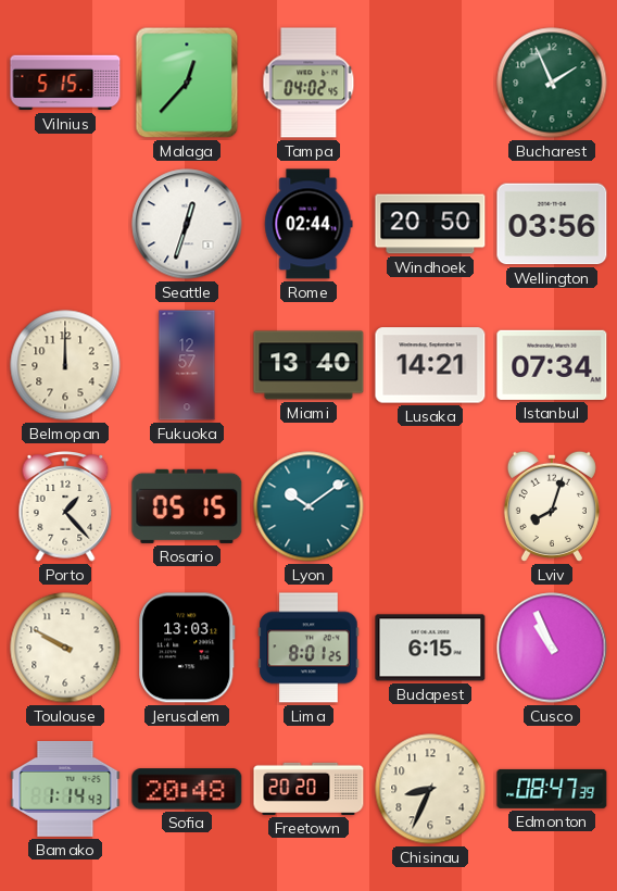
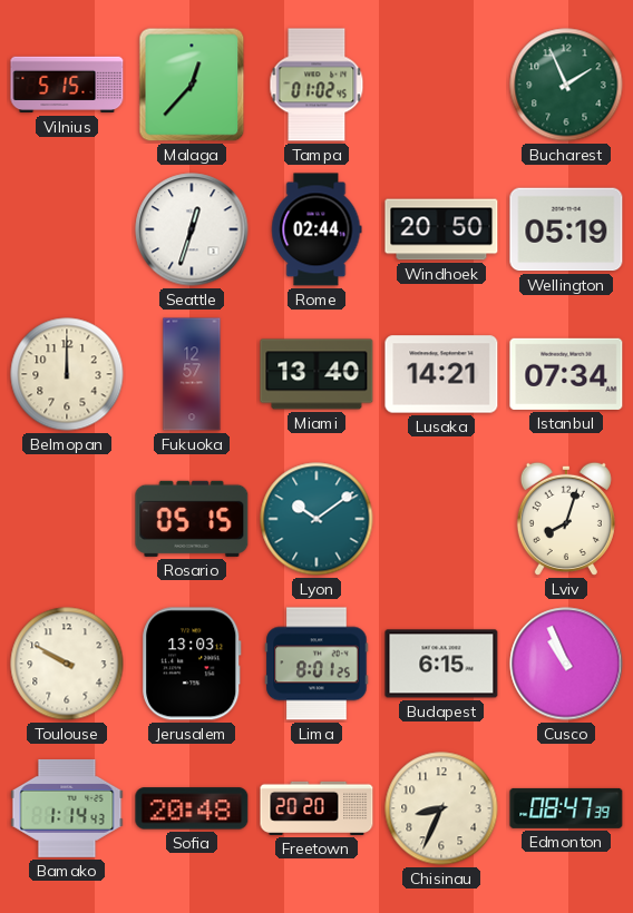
Tampa: 04:02 -> 01:02
Wellington: 03:56 -> 05:19
Porto: 1:23 -> none
